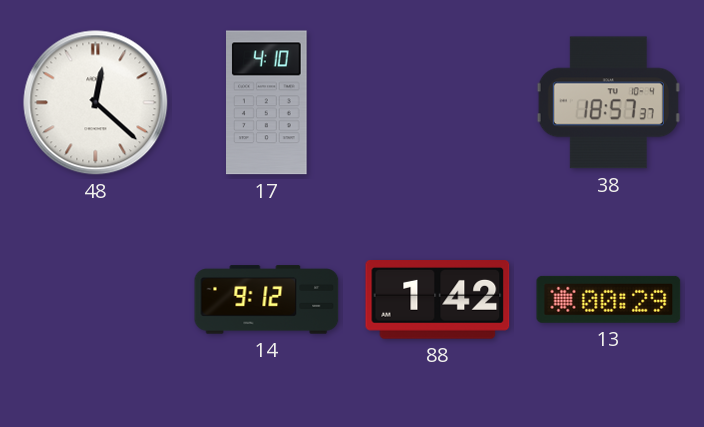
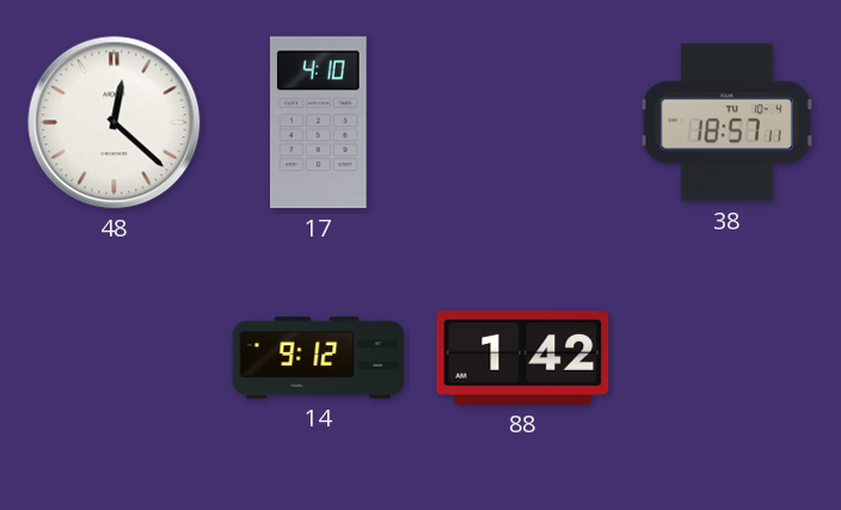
38: 18:57:37 -> 18:57:11
13: 00:29 -> none
